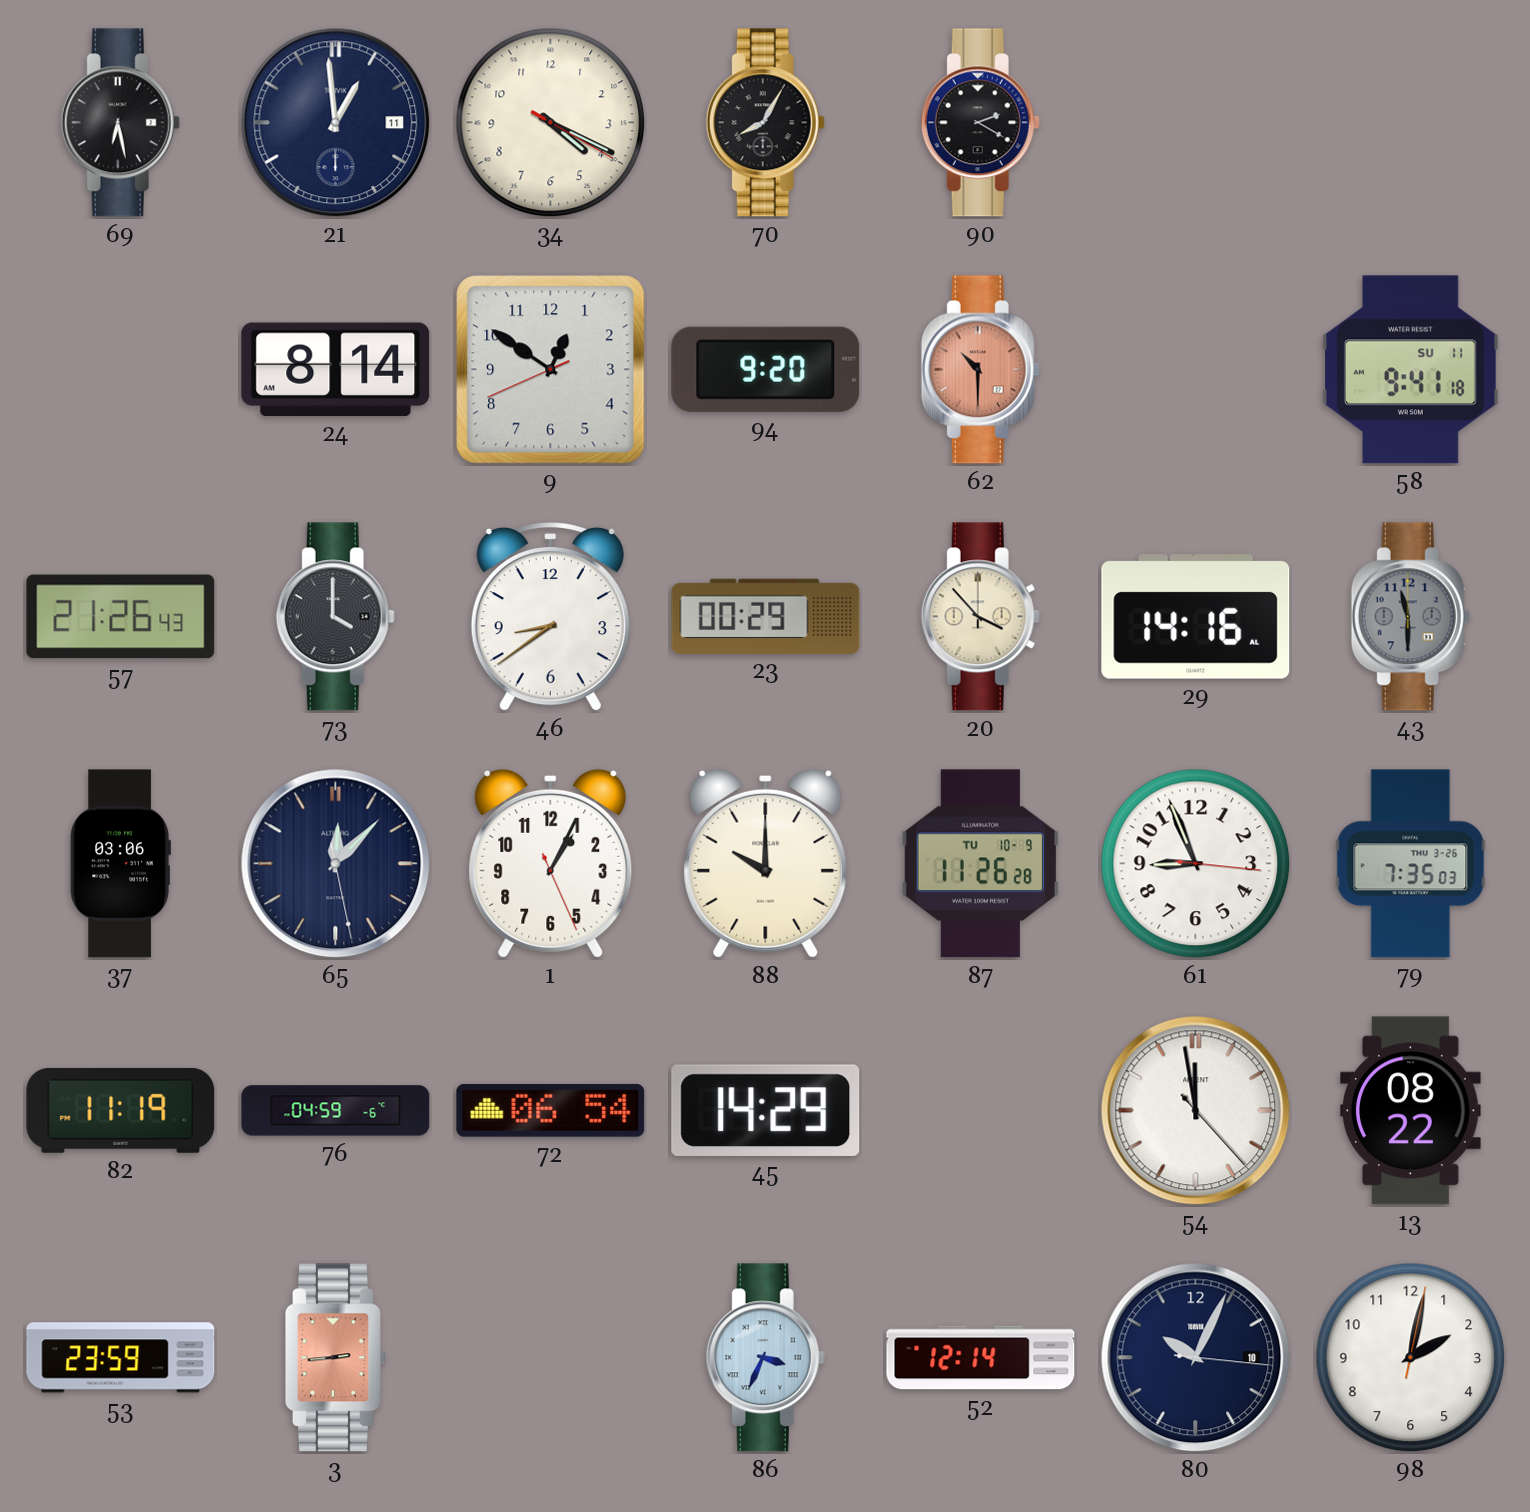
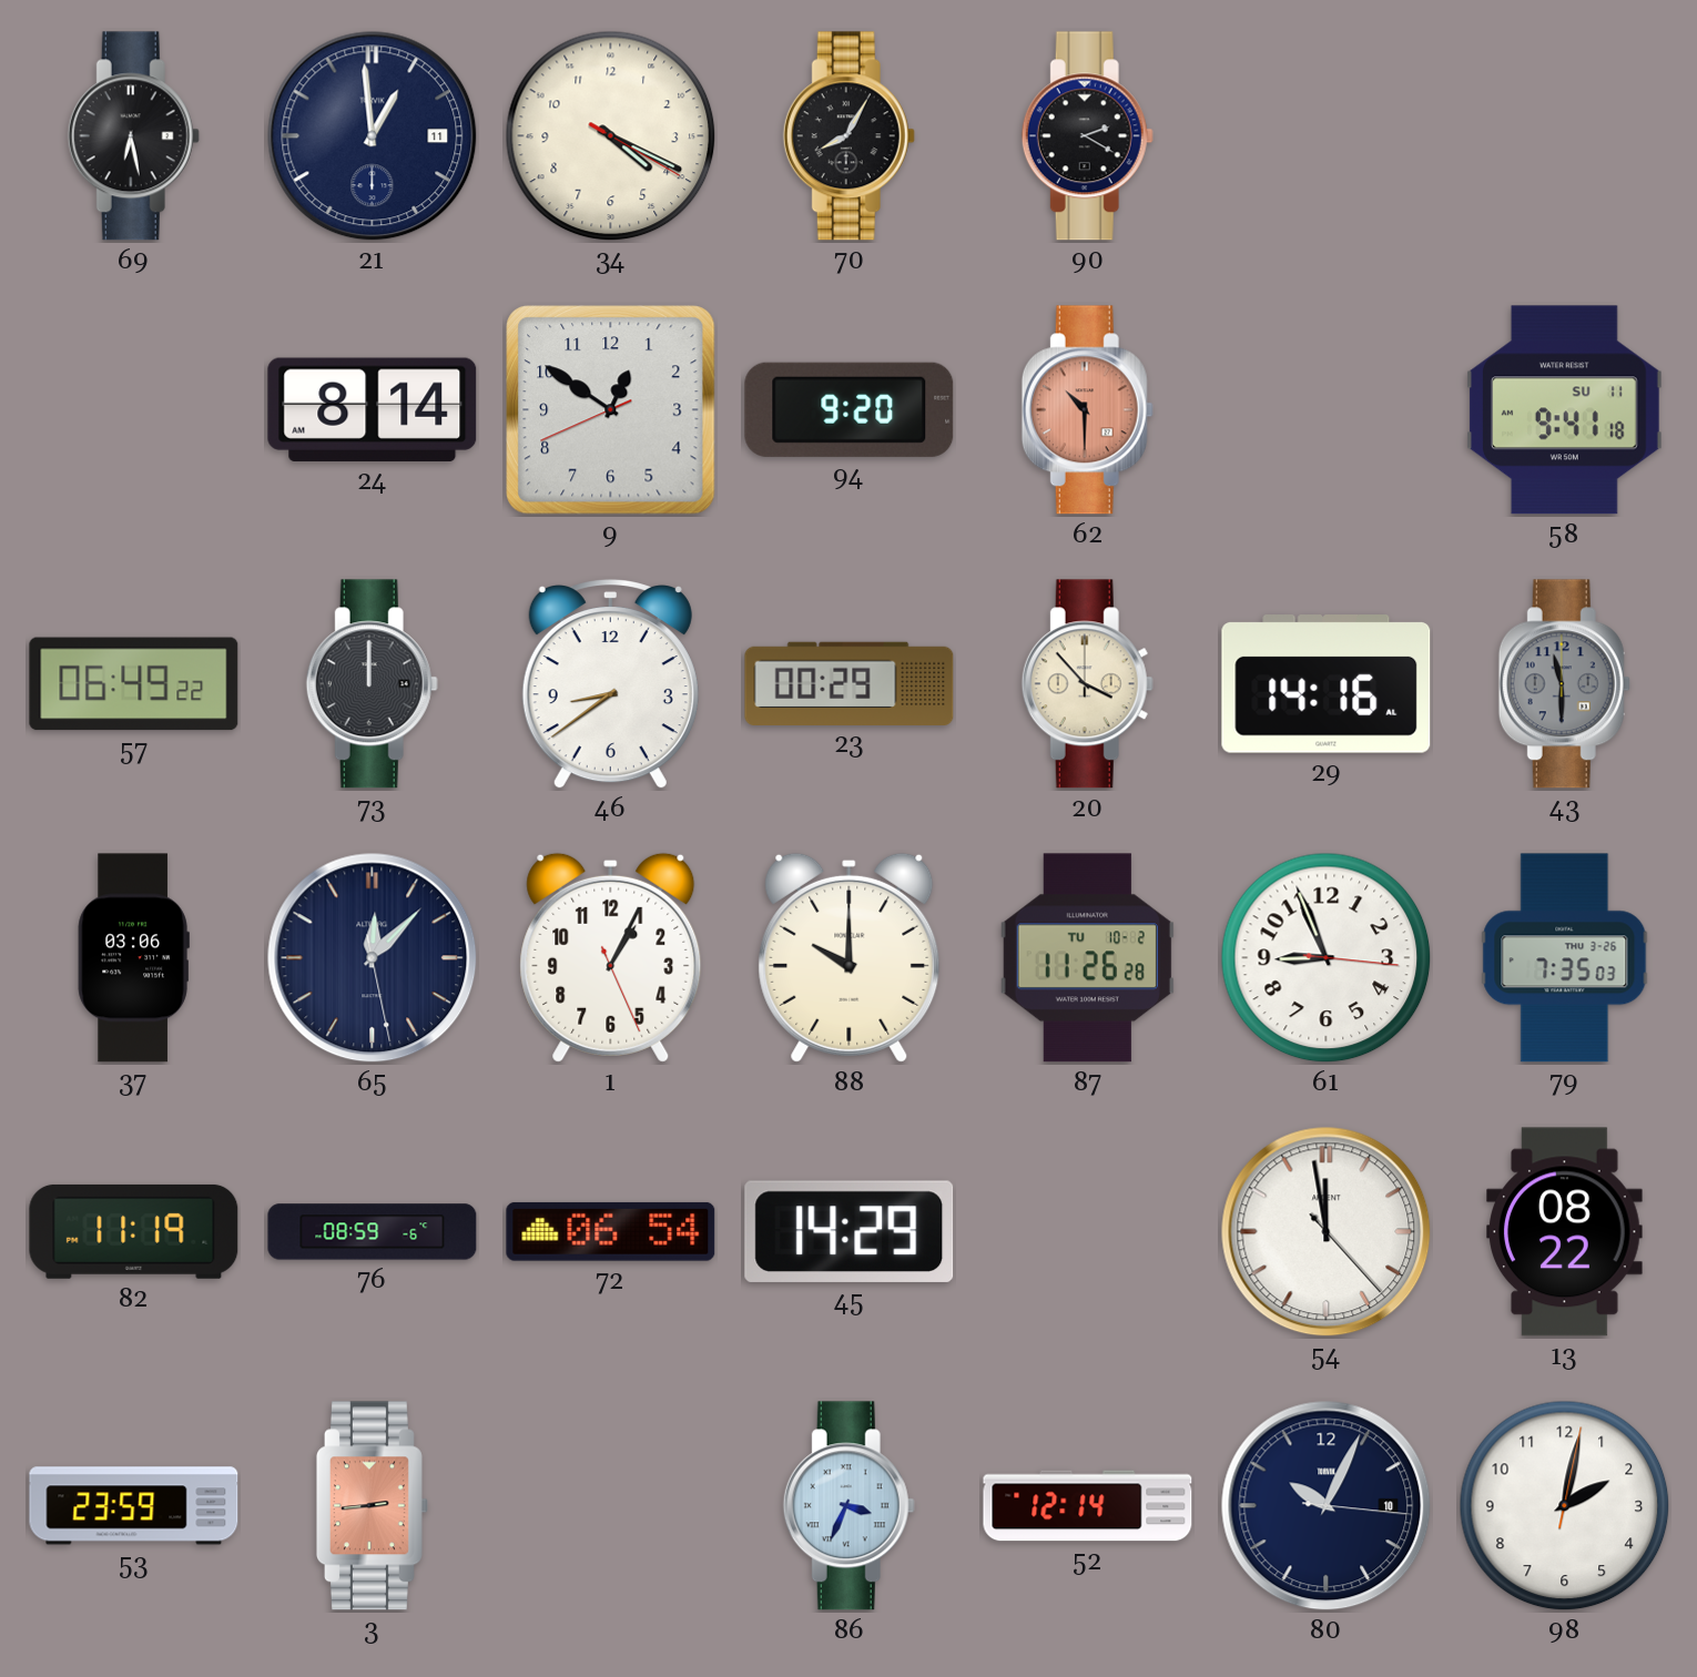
57: 21:26 -> 06:49
73: 4:00 -> 12:00
87 date: TU 10-9 -> TU 10-2
76: 04:59 -> 08:59
